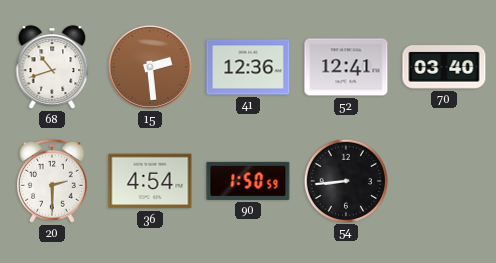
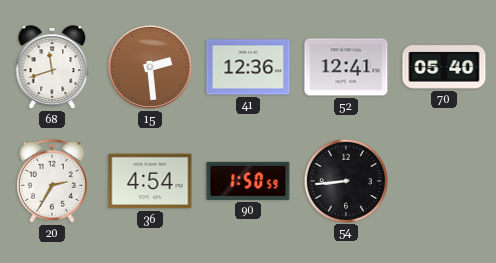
68: 10:42 -> 11:42
70: 03:40 -> 05:40
20: 2:30 -> 2:35
